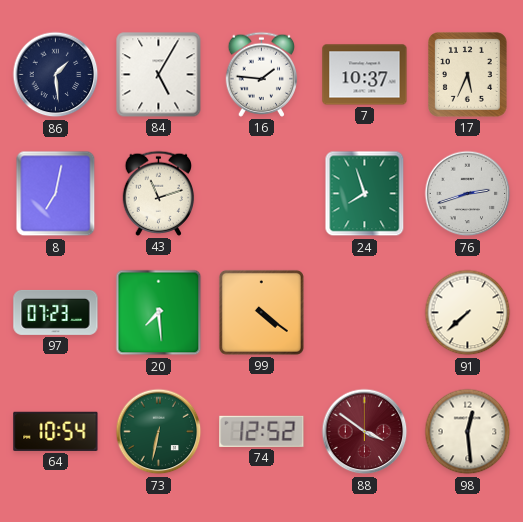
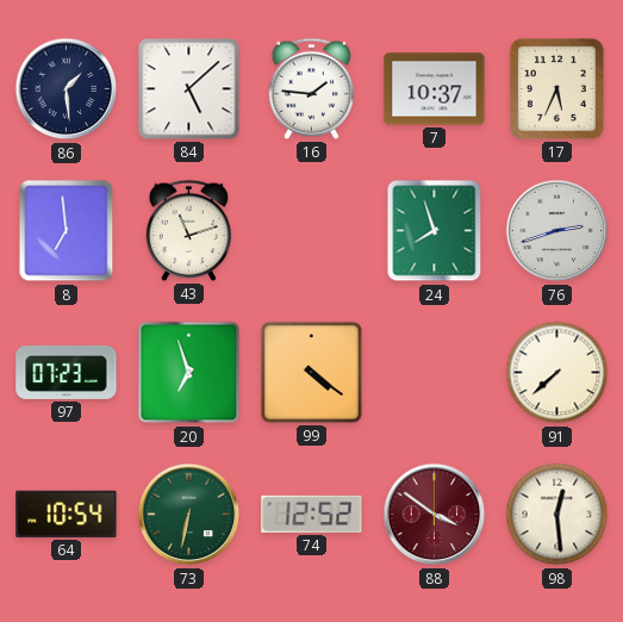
84: 5:05 -> 5:08
8: 7:02 -> 6:59
20: 7:29 -> 6:57
